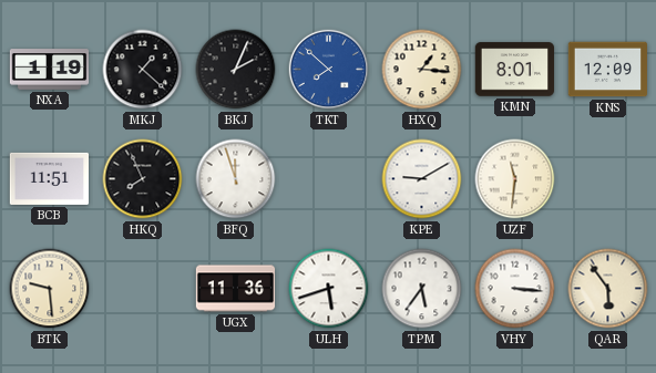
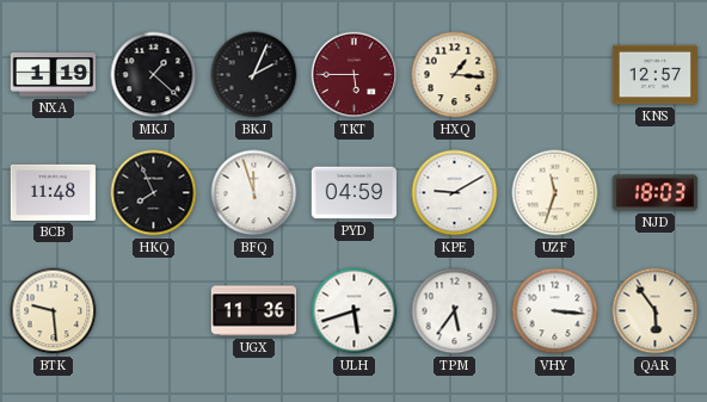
TKT: 7:52 -> 5:45
TKT dial: blue -> burgundy
KMN: 8:01 -> none
KNS: 12:09 -> 12:57
BCB: 11:51 -> 11:48
PYD: none -> 04:59
UZF: 11:31 -> 11:33
NJD: none -> 18:03
